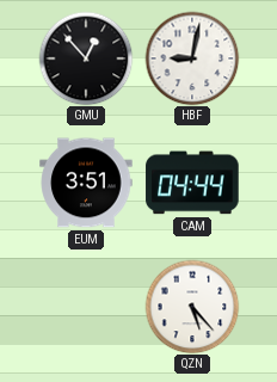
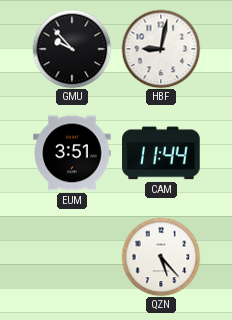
GMU: 12:53 -> 9:53
CAM: 04:44 -> 11:44
